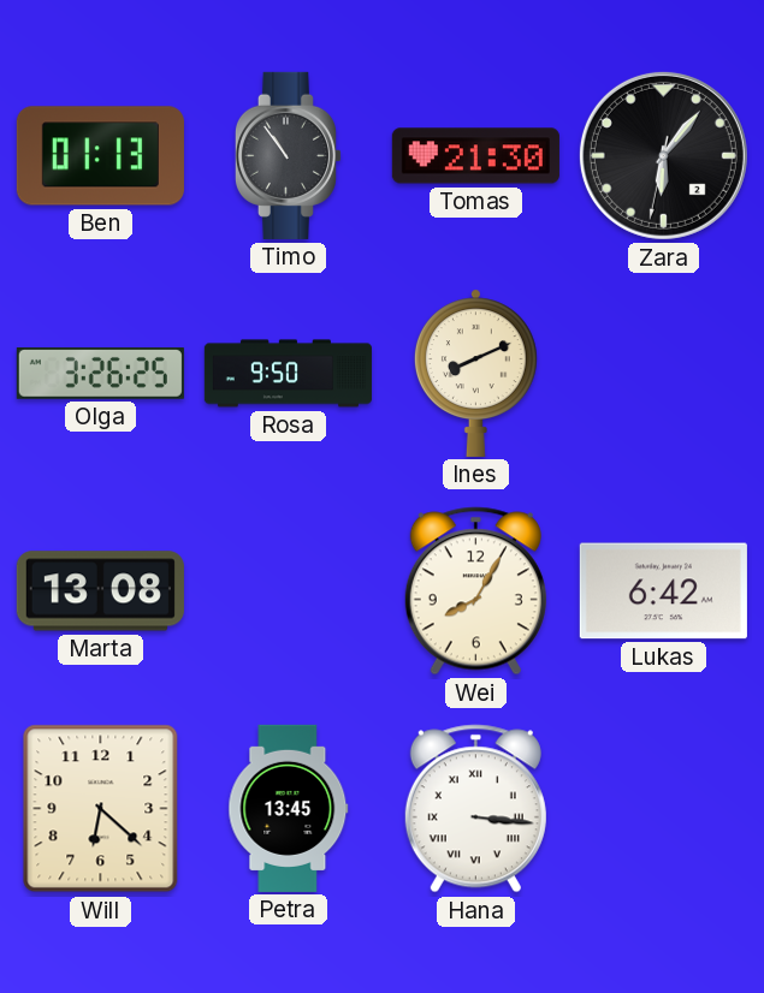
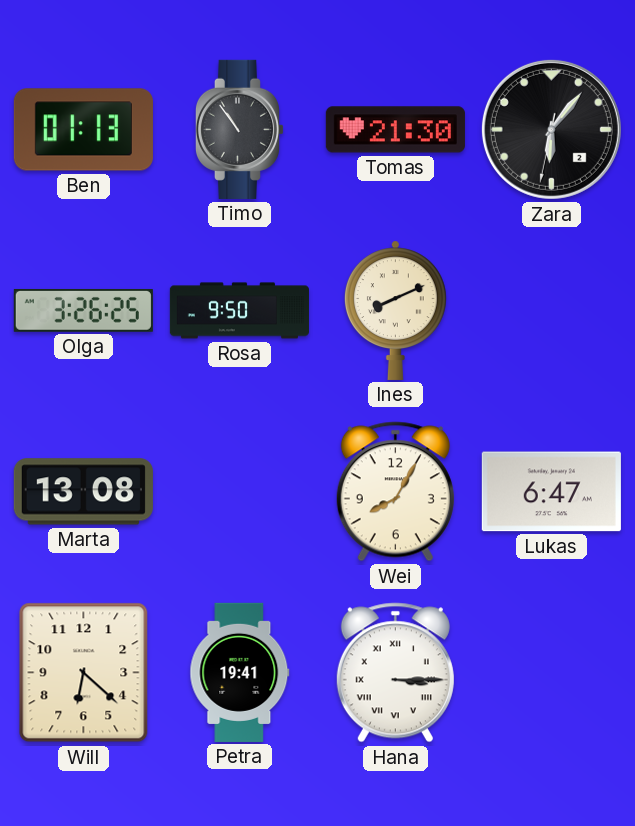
Lukas: 6:42 -> 6:47
Petra: 13:45 -> 19:41
Hana: 3:16 -> 3:15
